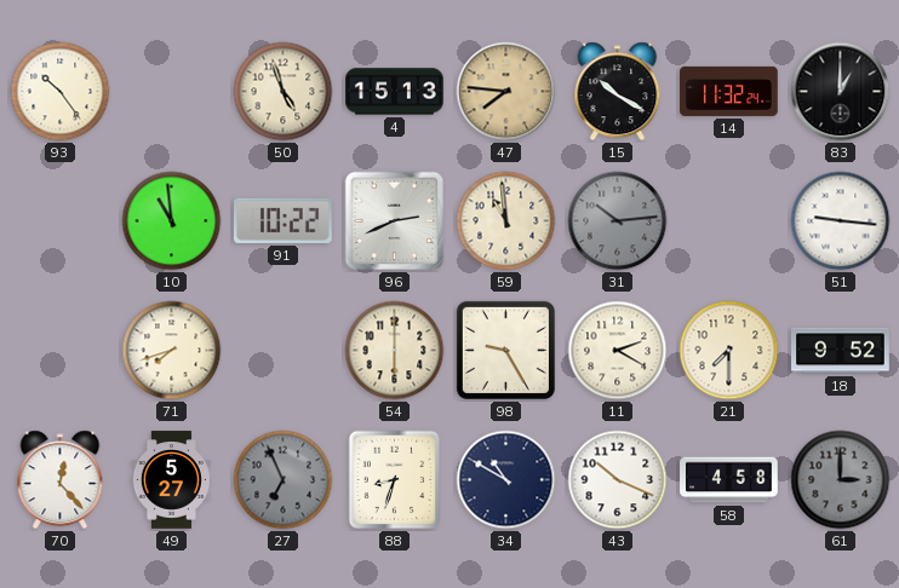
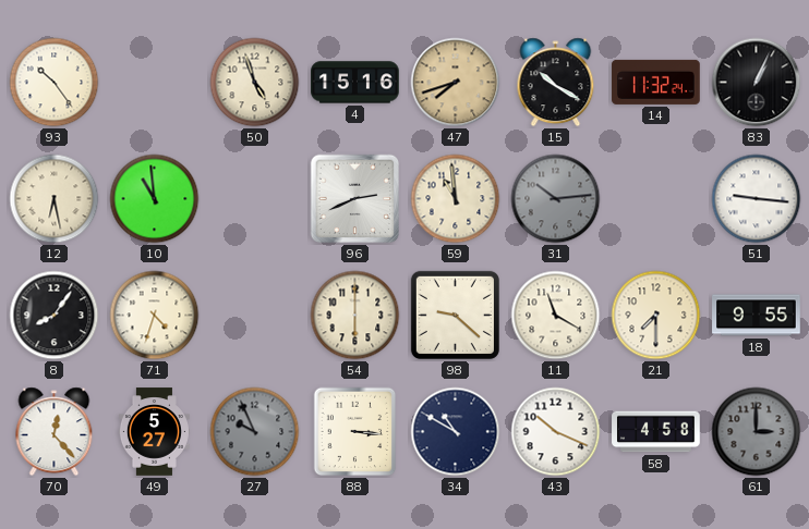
4: 15:13 -> 15:16
47: 7:46 -> 7:42
83: 1:00 -> 1:04
12: none -> 6:28
91: 10:22 -> none
8: none -> 8:06
71: 7:42 -> 4:33
98: 9:25 -> 9:22
11: 2:20 -> 11:20
18: 9:52 -> 9:55
27: 6:56 -> 9:56
88: 8:33 -> 3:16
